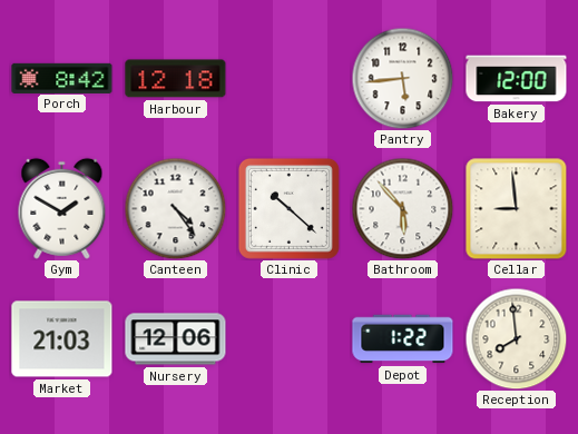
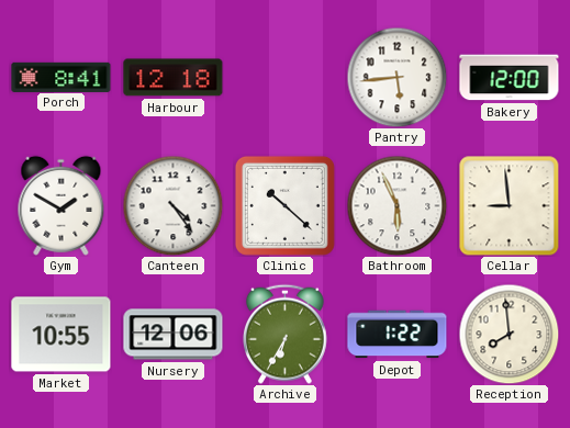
Porch: 8:42 -> 8:41
Bathroom: 5:53 -> 5:56
Market: 21:03 -> 10:55
Archive: none -> 6:35
